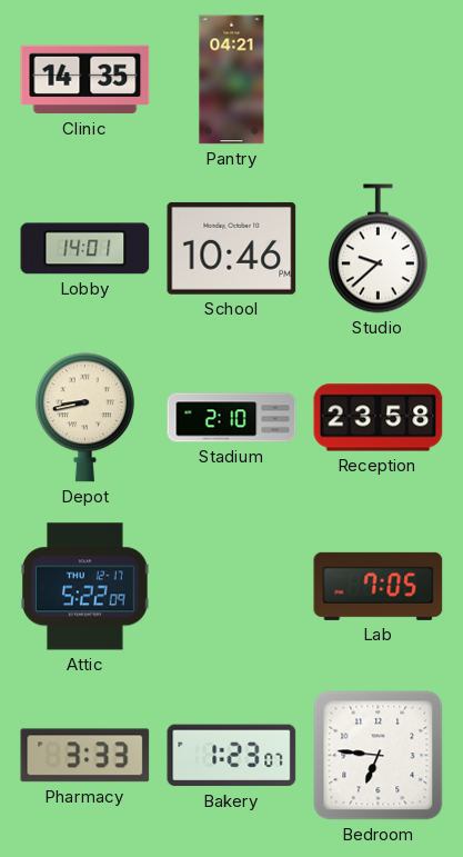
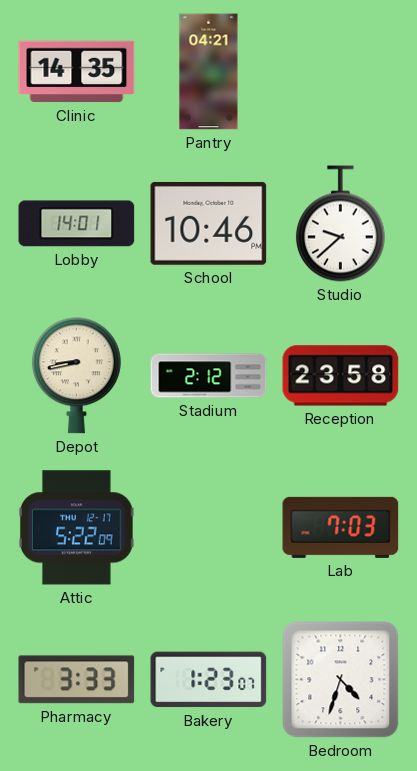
Stadium: 2:10 -> 2:12
Lab: 7:05 -> 7:03
Bedroom: 6:46 -> 4:33
